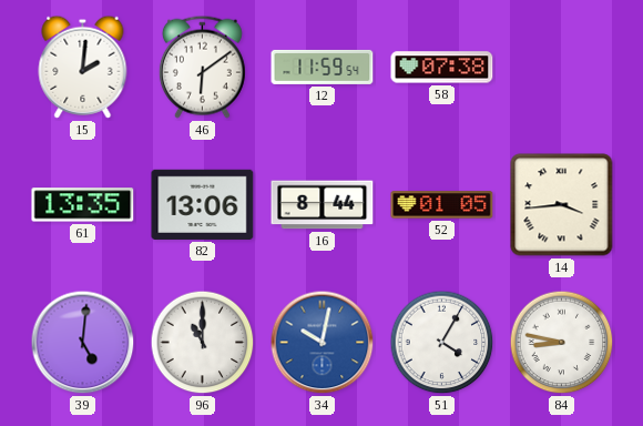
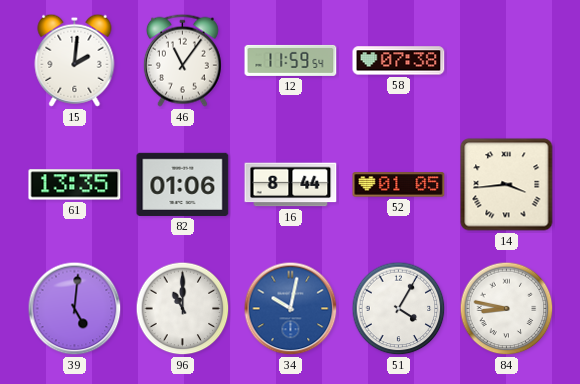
46: 6:09 -> 11:06
82: 13:06 -> 01:06
